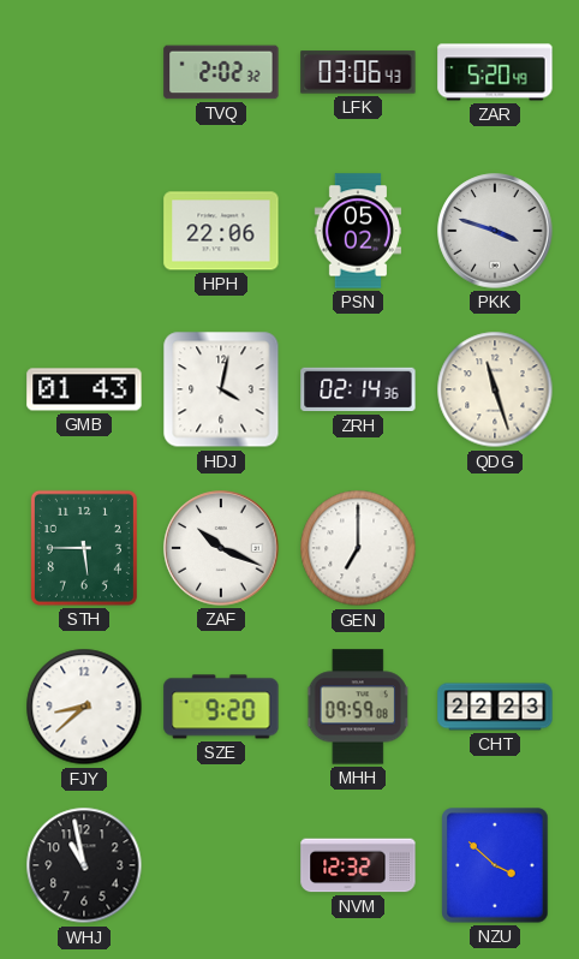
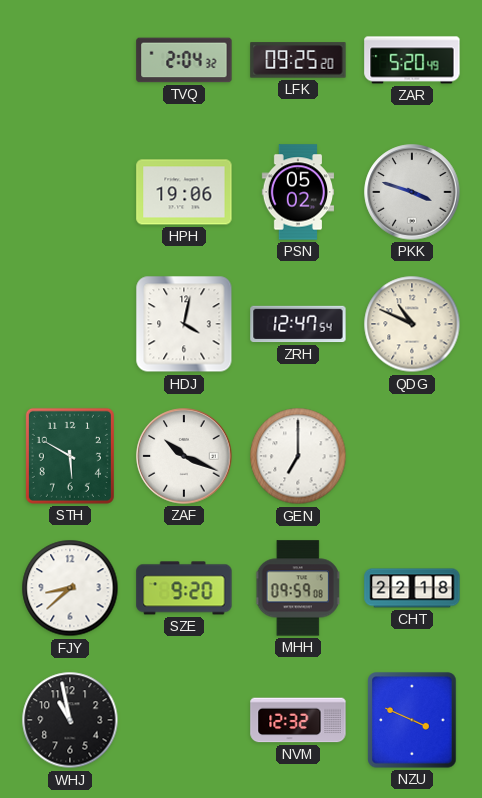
TVQ: 2:02 -> 2:04
LFK: 03:06 -> 09:25
HPH: 22:06 -> 19:06
GMB: 01:43 -> none
ZRH: 02:14 -> 12:47
QDG: 11:27 -> 10:49
STH: 5:45 -> 5:50
CHT: 22:23 -> 22:18
NZU: 3:52 -> 3:49
